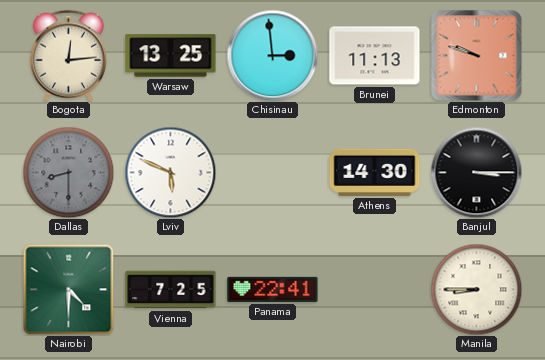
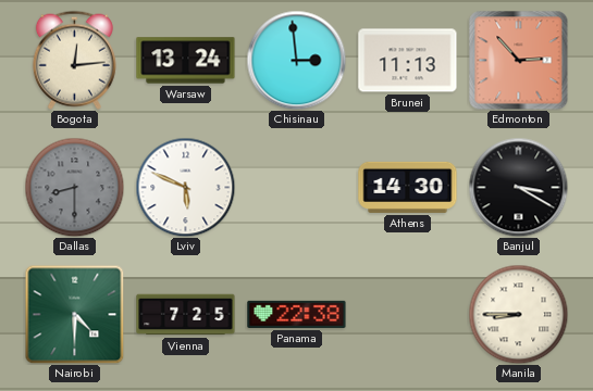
Warsaw: 13:25 -> 13:24
Edmonton: 9:48 -> 2:53
Banjul: 3:15 -> 3:20
Panama: 22:41 -> 22:38
